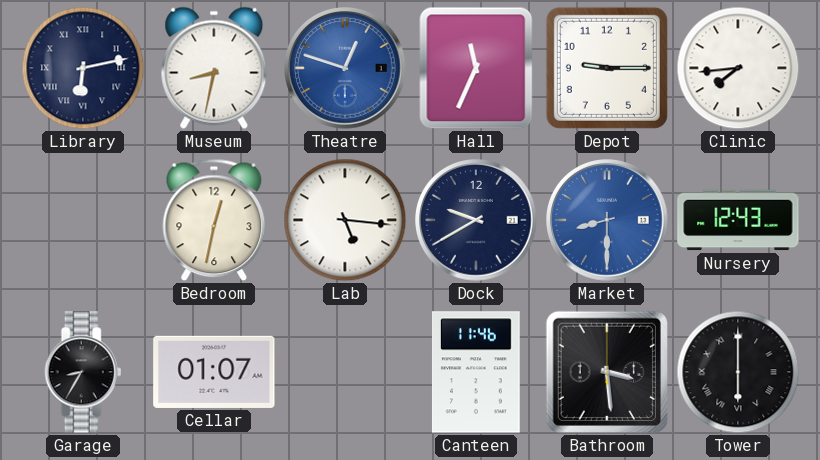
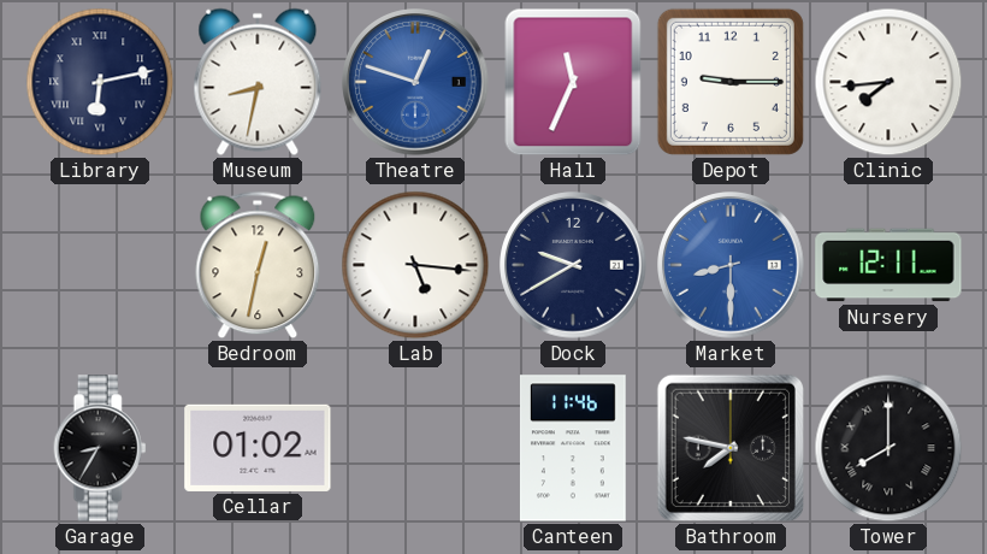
Nursery: 12:43 -> 12:11
Cellar: 01:07 -> 01:02
Bathroom: 3:29 -> 7:47
Tower: 6:00 -> 8:00
